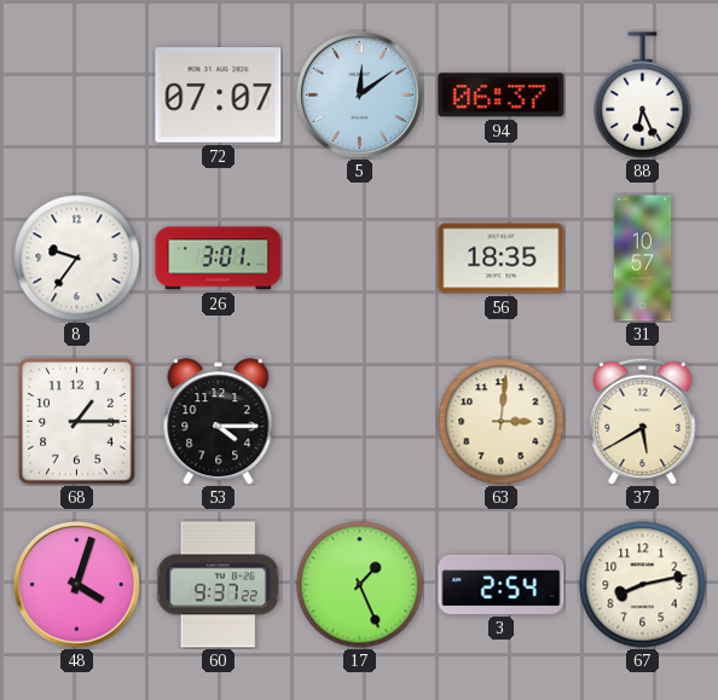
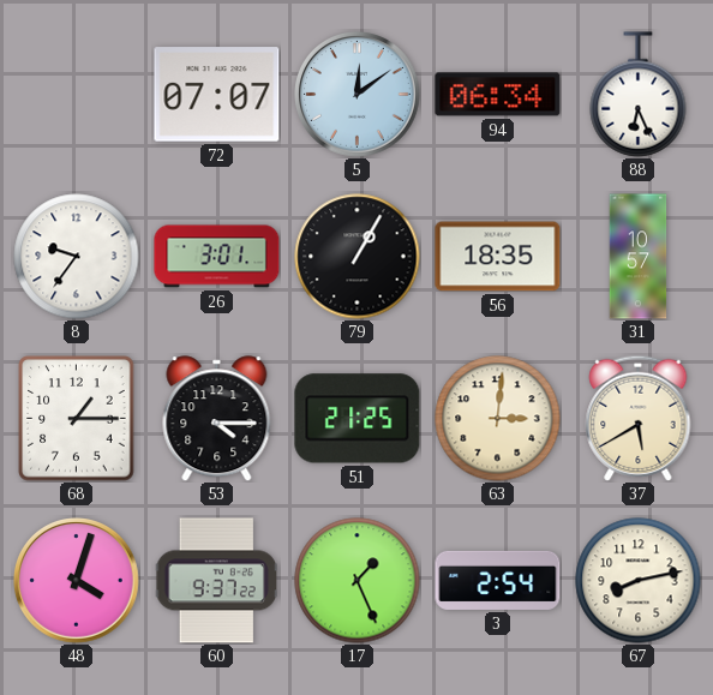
94: 06:37 -> 06:34
79: none -> 1:05
51: none -> 21:25
